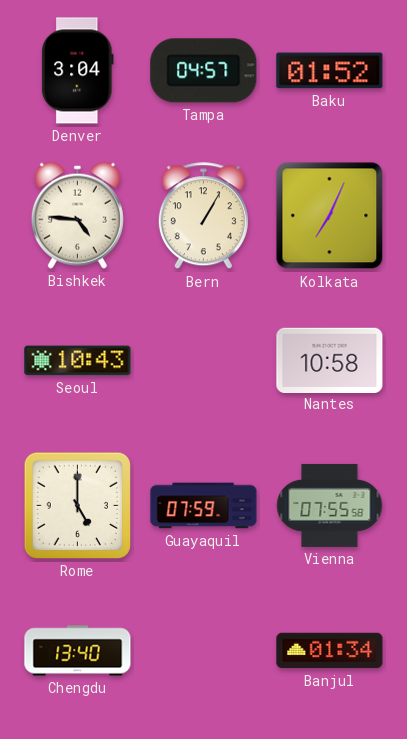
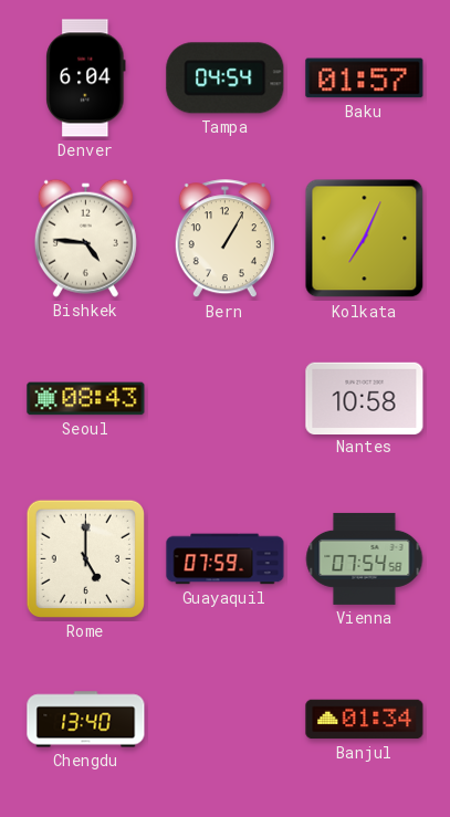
Denver: 3:04 -> 6:04
Tampa: 04:57 -> 04:54
Baku: 01:52 -> 01:57
Seoul: 10:43 -> 08:43
Vienna: 07:55 -> 07:54
